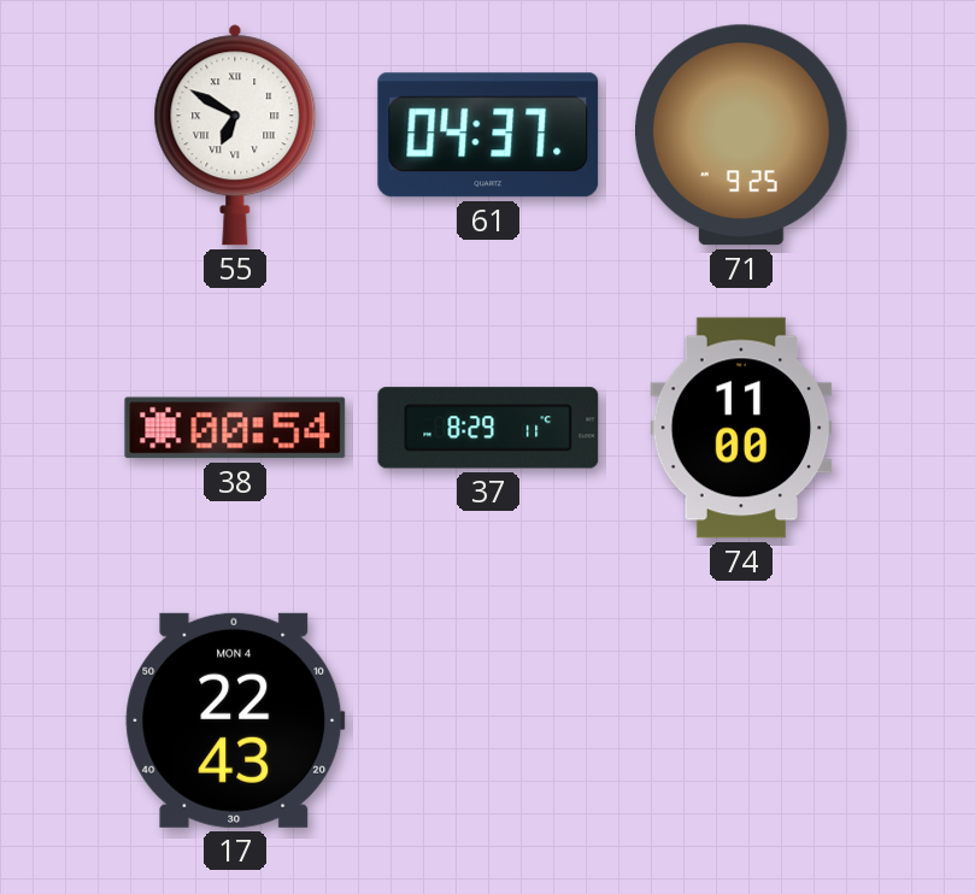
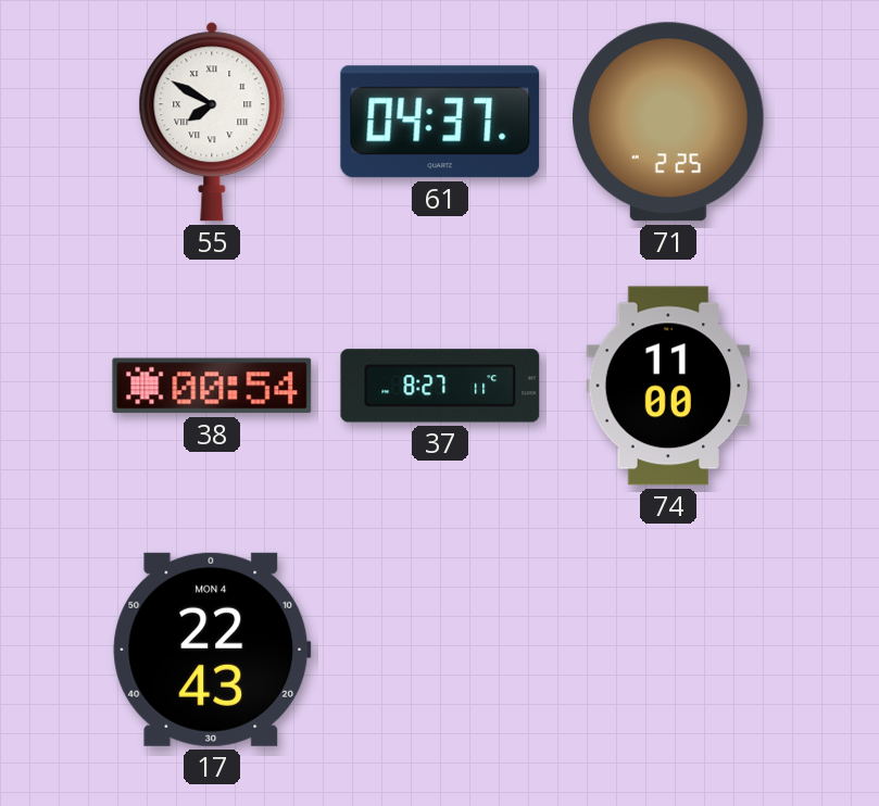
55: 6:50 -> 7:50
71: 9:25 -> 2:25
37: 8:29 -> 8:27
